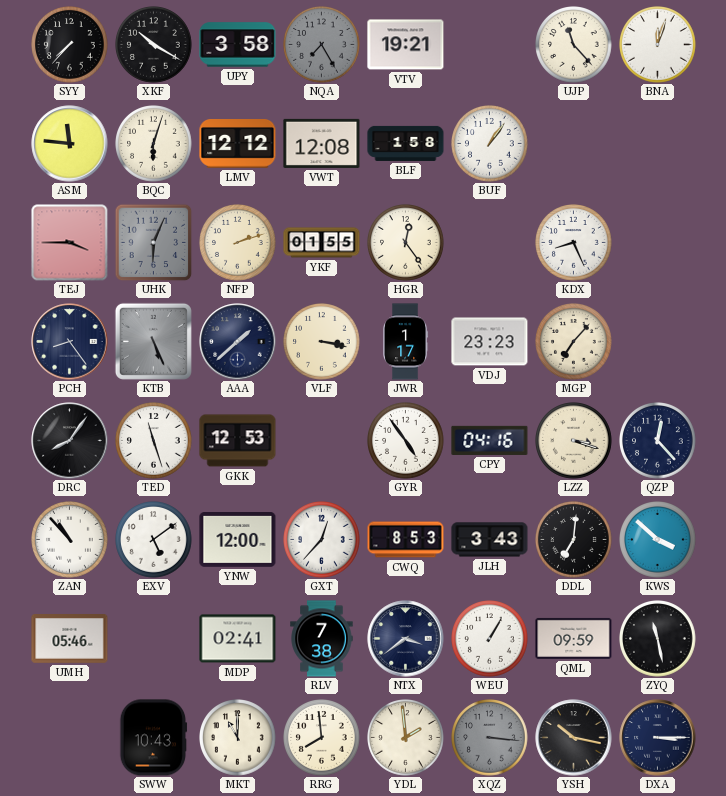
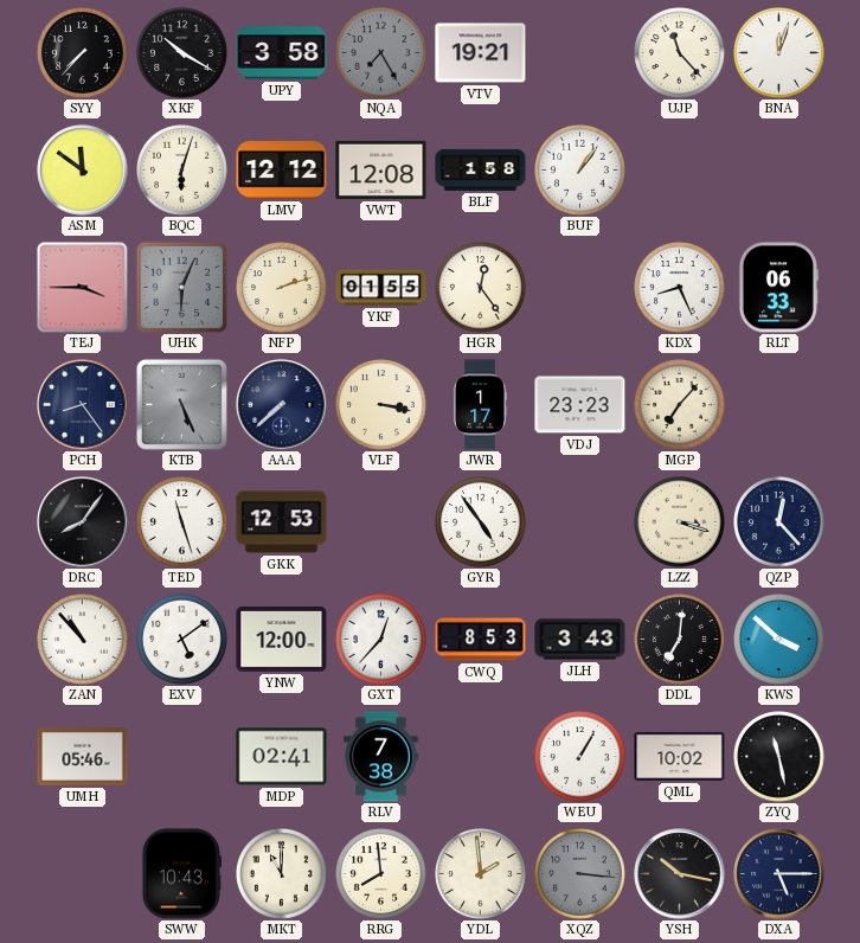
ASM: 11:46 -> 11:51
RLT: none -> 06:33
AAA: 1:38 -> 7:38
CPY: 04:16 -> none
NTX: 3:39 -> none
QML: 09:59 -> 10:02
DXA: 3:15 -> 5:15
